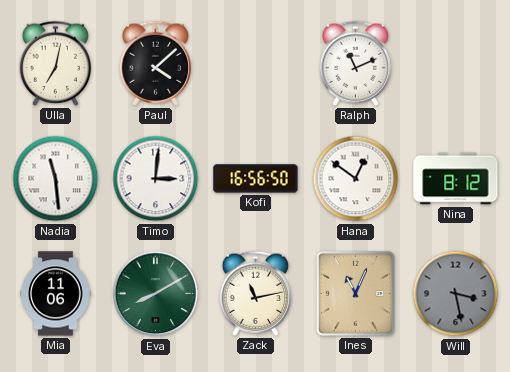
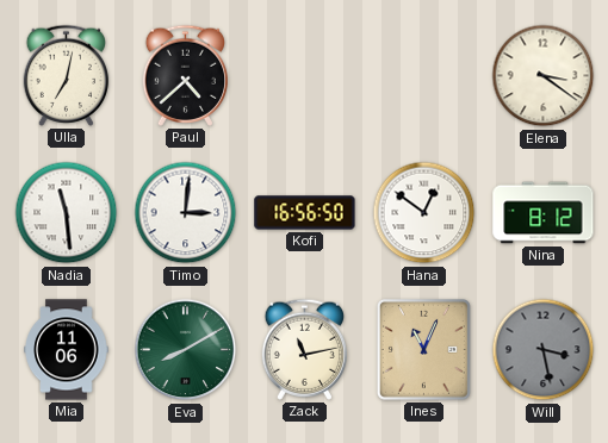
Paul: 4:08 -> 4:38
Ralph: 11:11 -> none
Elena: none -> 3:21
